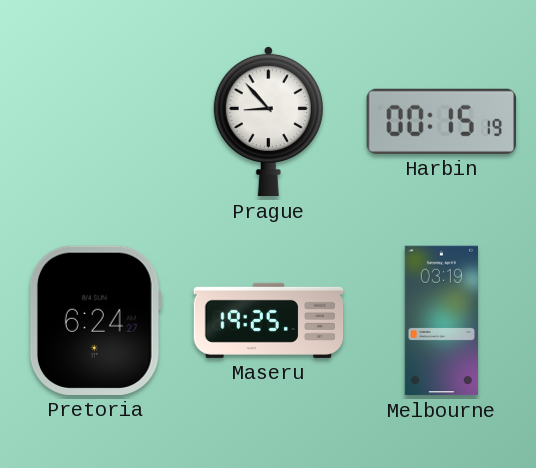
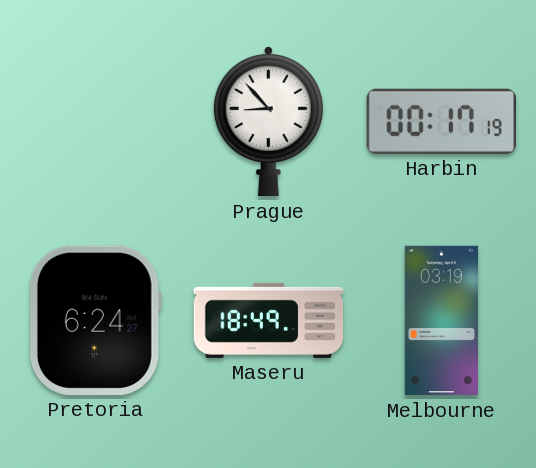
Harbin: 00:15 -> 00:17
Maseru: 19:25 -> 18:49
